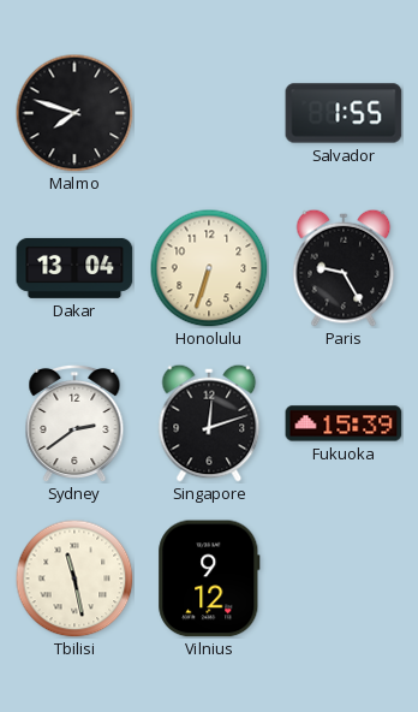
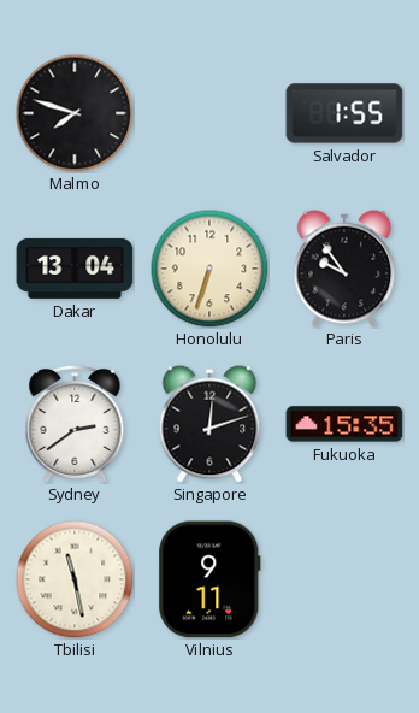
Paris: 9:25 -> 9:54
Fukuoka: 15:39 -> 15:35
Vilnius: 9:12 -> 9:11
